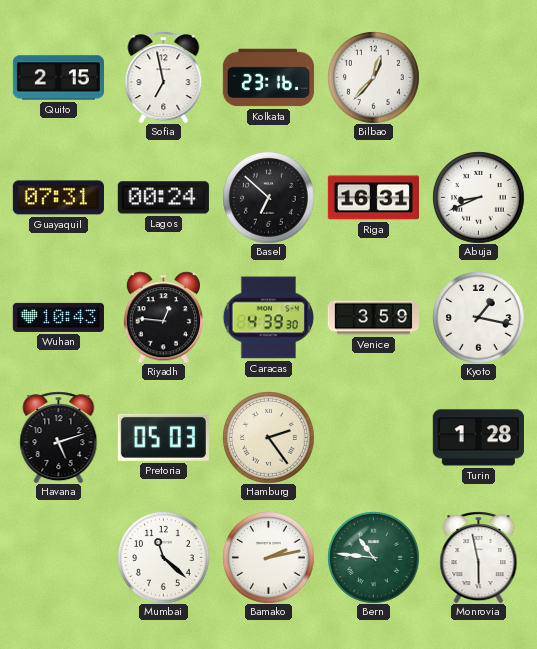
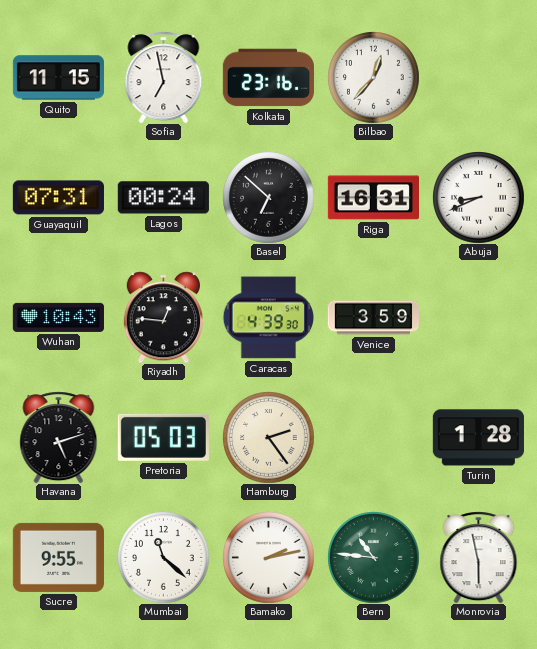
Quito: 2:15 -> 11:15
Kyoto: 1:17 -> none
Sucre: none -> 9:55
